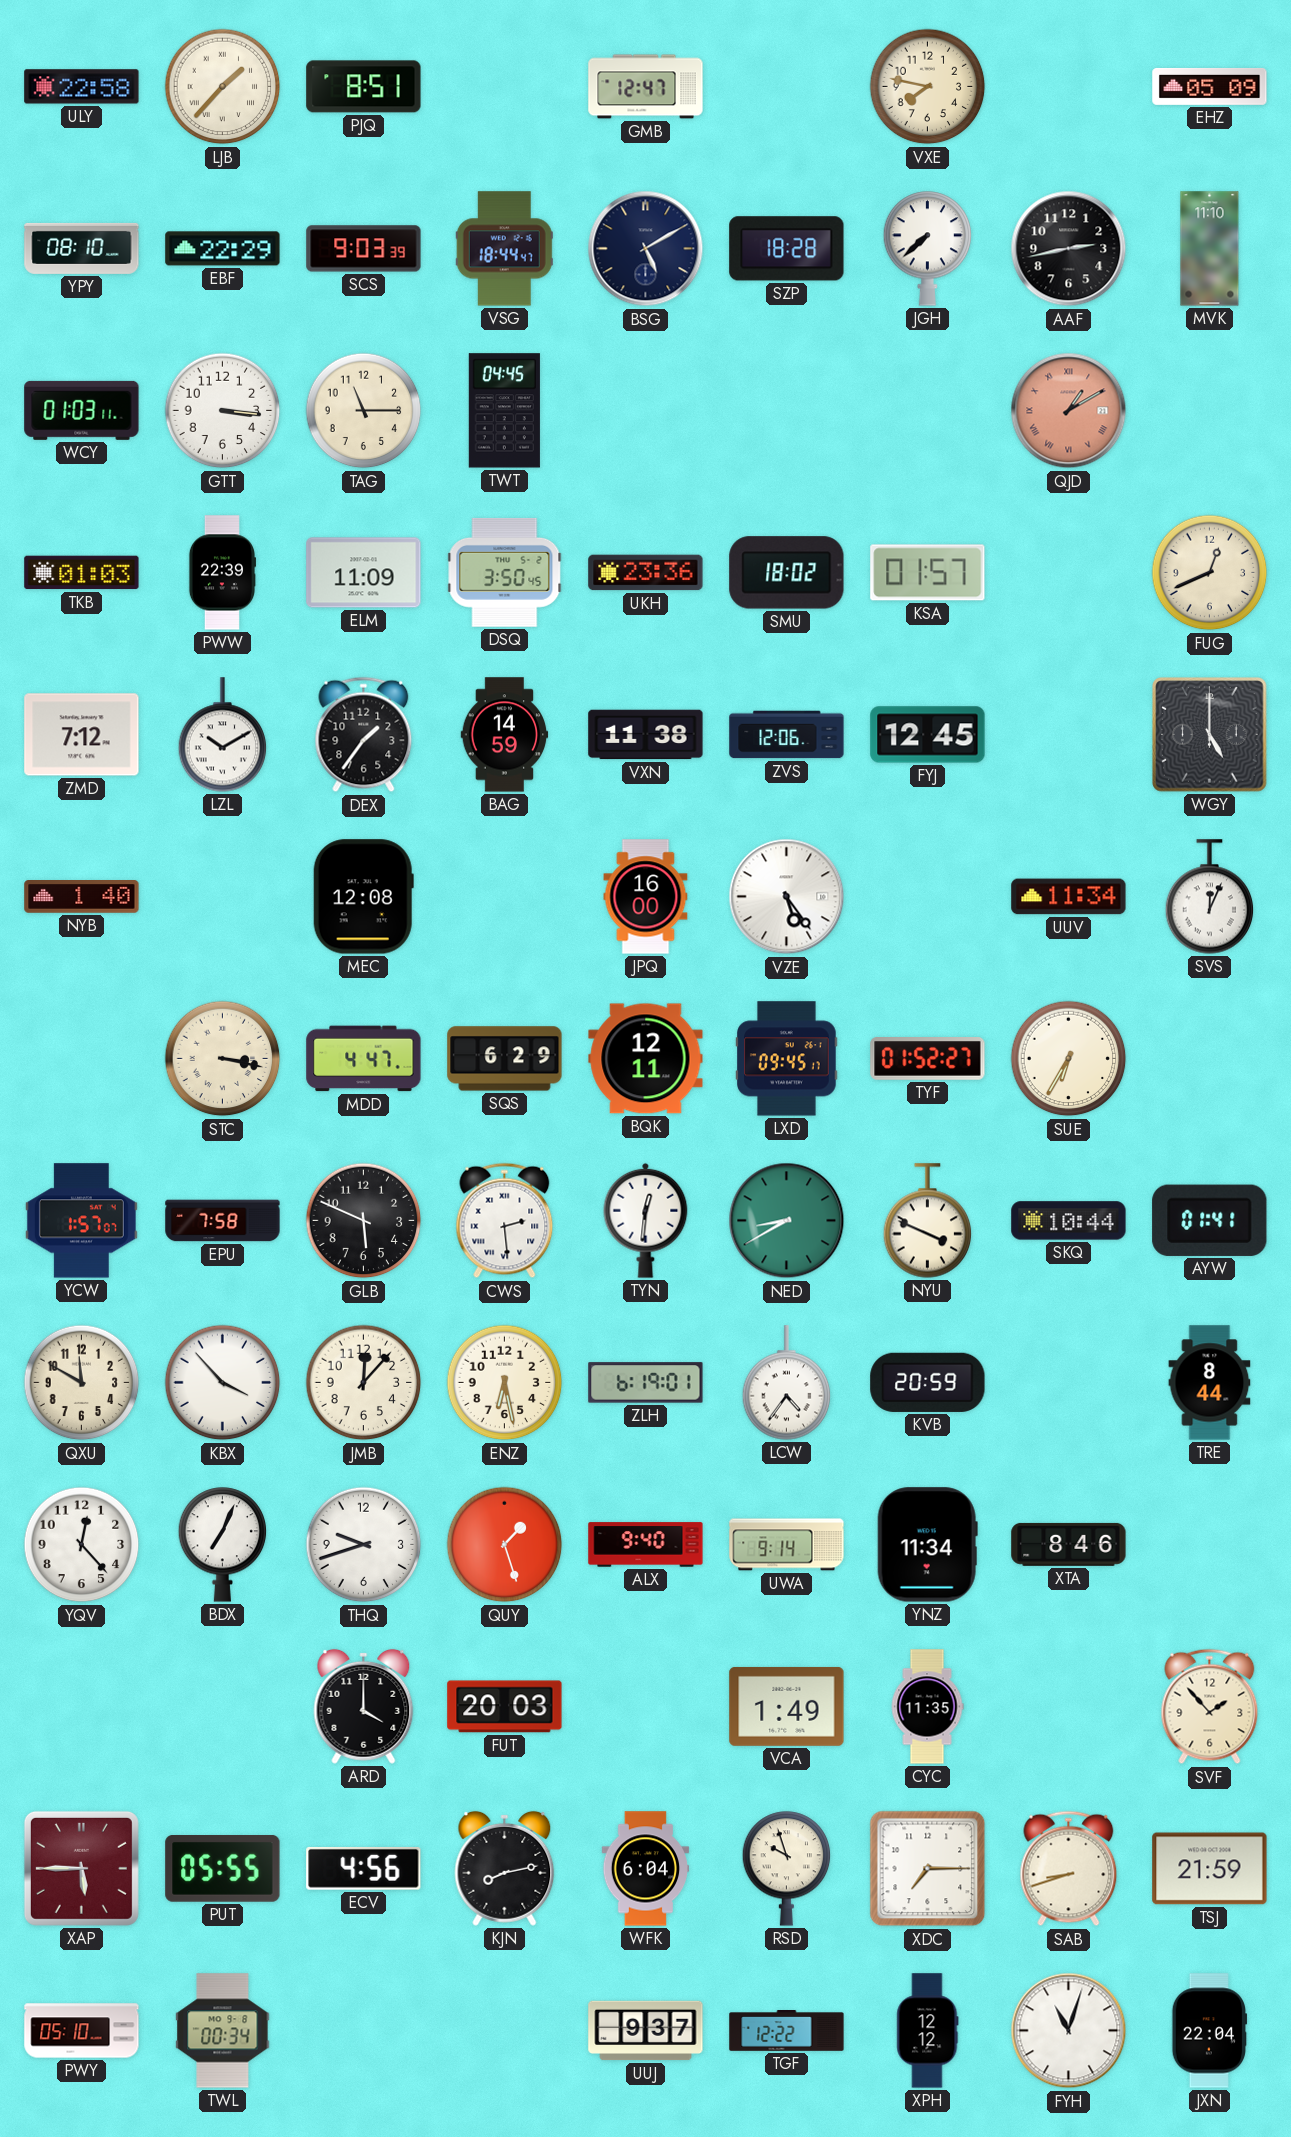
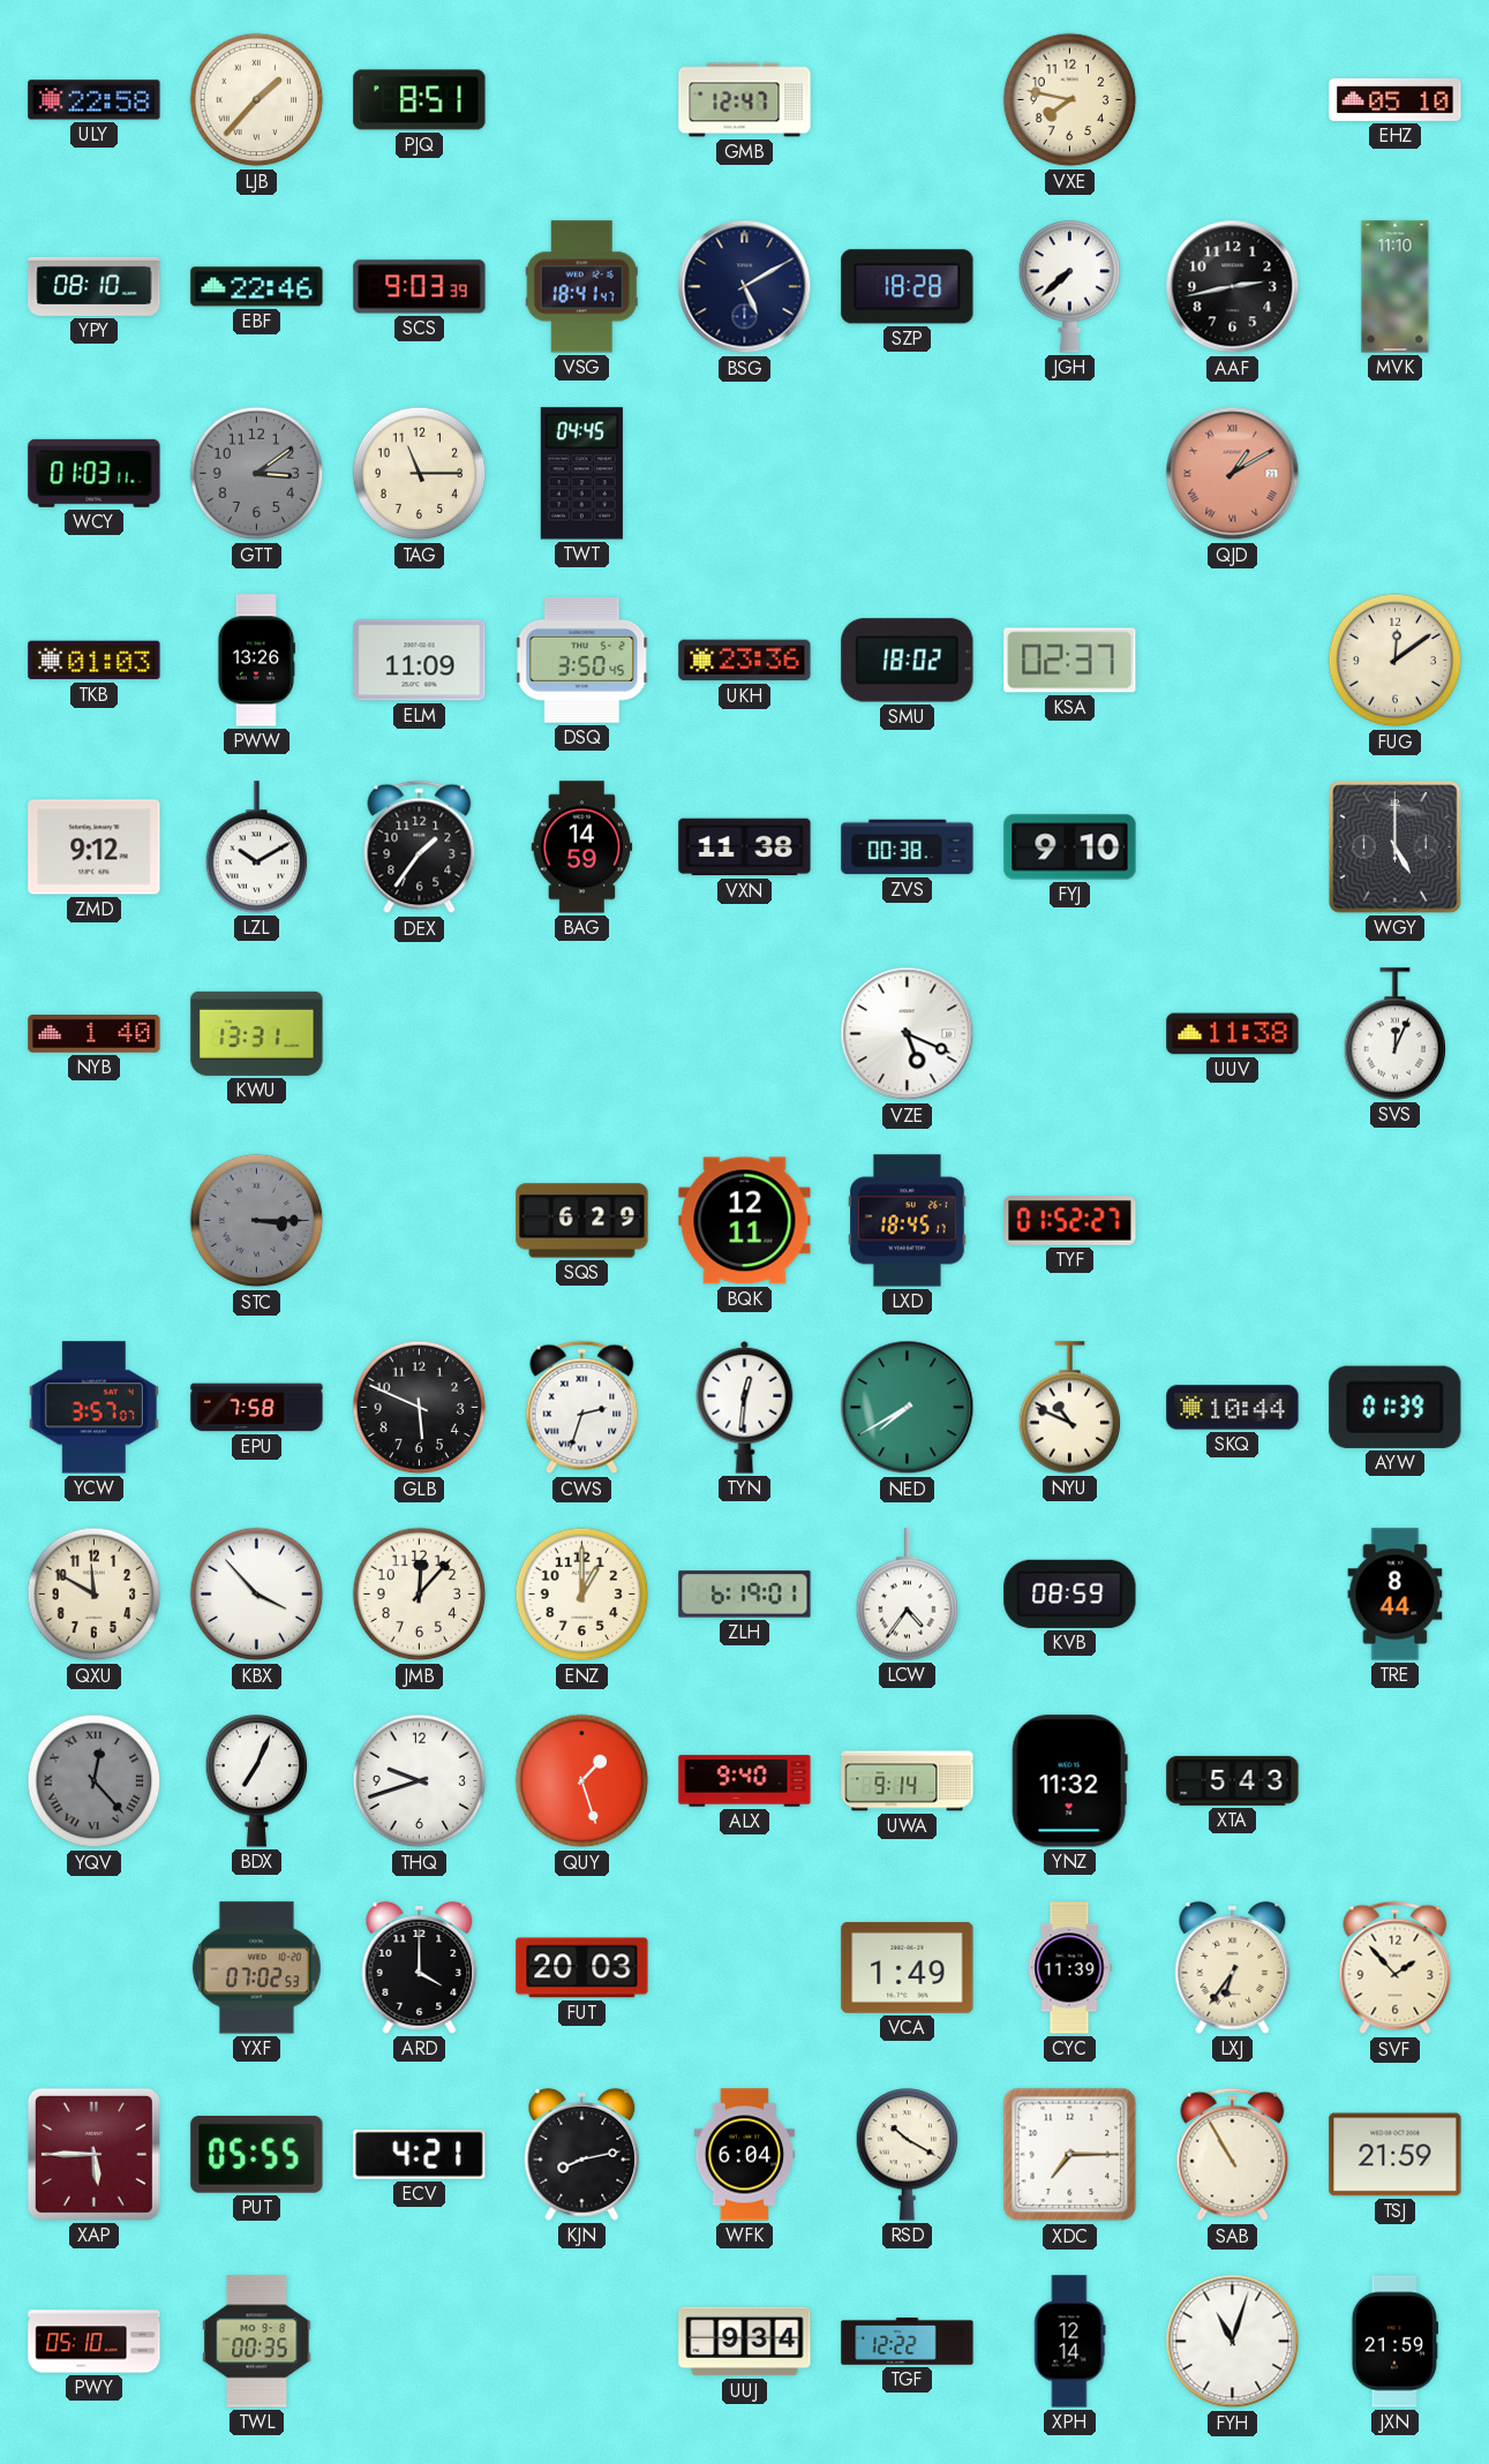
EHZ: 05:09 -> 05:10
EBF: 22:29 -> 22:46
VSG: 18:44 -> 18:41
GTT: 3:16 -> 3:09
GTT dial: white -> grey
PWW: 22:39 -> 13:26
KSA: 01:57 -> 02:37
FUG: 12:41 -> 12:09
ZMD: 7:12 -> 9:12
ZVS: 12:06 -> 00:38
FYJ: 12:45 -> 9:10
KWU: none -> 13:31
MEC: 12:08 -> none
JPQ: 16:00 -> none
VZE: 5:24 -> 5:19
UUV: 11:34 -> 11:38
STC: 3:17 -> 3:15
STC dial: cream -> grey
MDD: 4:47 -> none
LXD: 09:45 -> 18:45
SUE: 6:35 -> none
YCW: 1:57 -> 3:57
CWS: 2:29 -> 2:33
NED: 8:40 -> 7:40
NYU: 3:49 -> 10:49
AYW: 01:41 -> 01:39
ENZ: 6:28 -> 1:00
KVB: 20:59 -> 08:59
YQV dial: white -> grey
YQV numerals: Arabic -> Roman
YNZ: 11:34 -> 11:32
XTA: 8:46 -> 5:43
YXF: none -> 07:02
CYC: 11:35 -> 11:39
LXJ: none -> 6:36
ECV: 4:56 -> 4:21
RSD: 9:57 -> 10:20
SAB: 8:42 -> 10:55
TWL: 00:34 -> 00:35
UUJ: 9:37 -> 9:34
XPH: 12:12 -> 12:14
JXN: 22:04 -> 21:59
